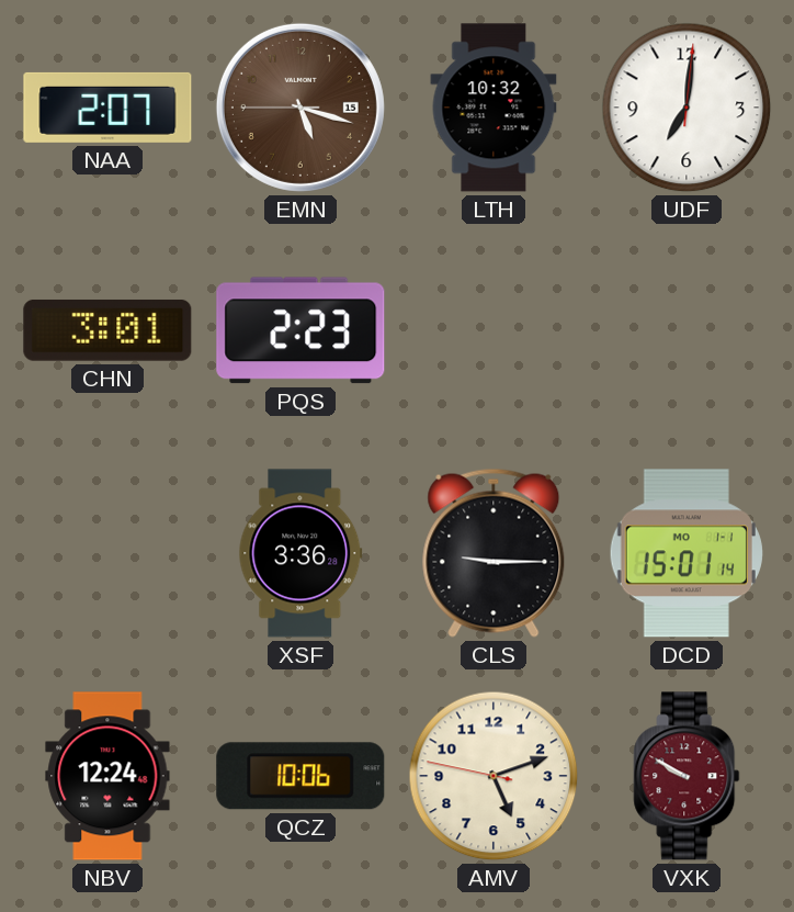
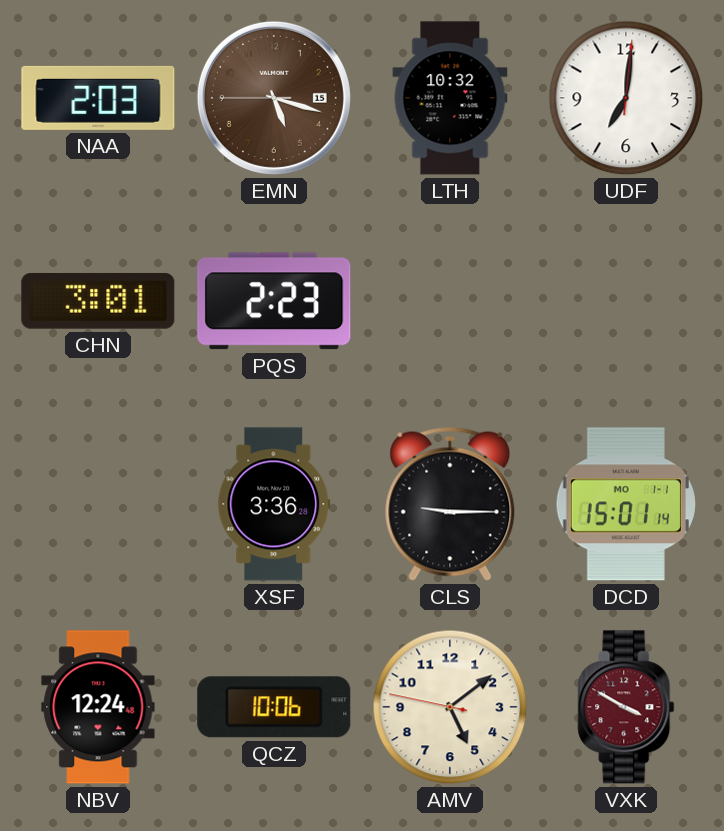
NAA: 2:07 -> 2:03
AMV: 5:11 -> 5:08
VXK: 9:50 -> 3:50
